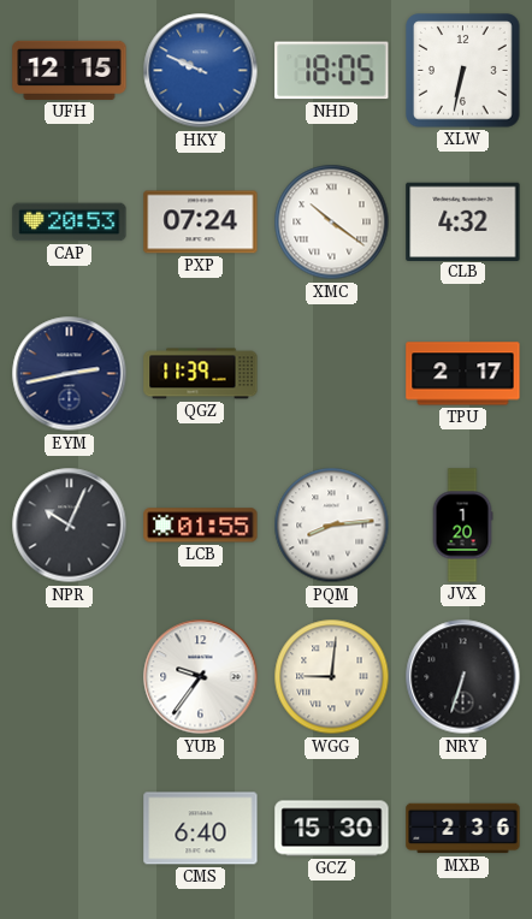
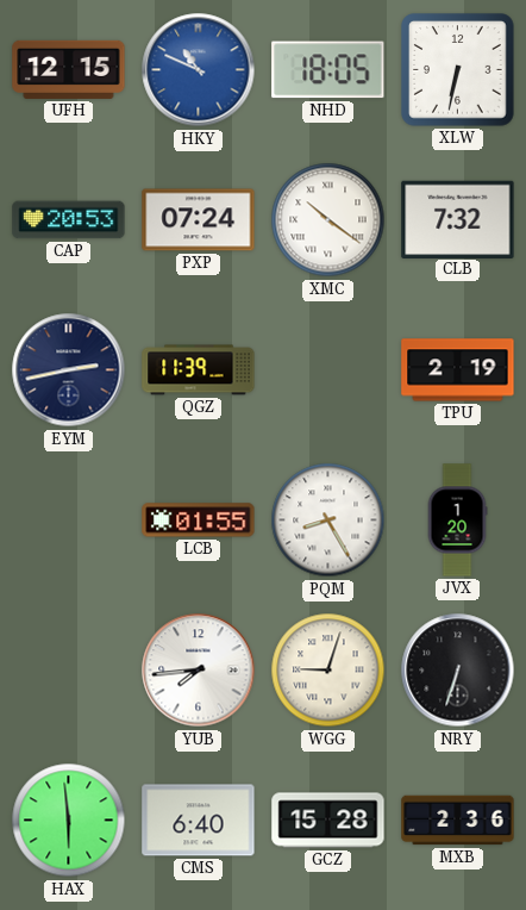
HKY: 9:49 -> 10:49
CLB: 4:32 -> 7:32
TPU: 2:17 -> 2:19
NPR: 10:04 -> none
PQM: 8:14 -> 8:25
YUB: 9:36 -> 7:44
WGG: 9:01 -> 9:03
HAX: none -> 5:59
GCZ: 15:30 -> 15:28
